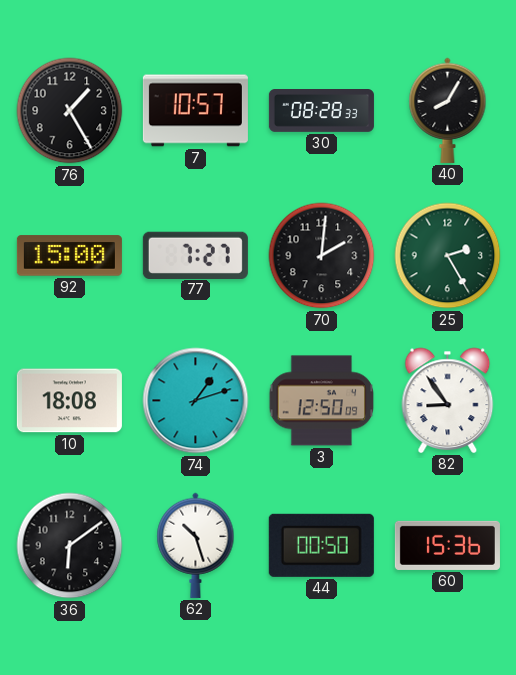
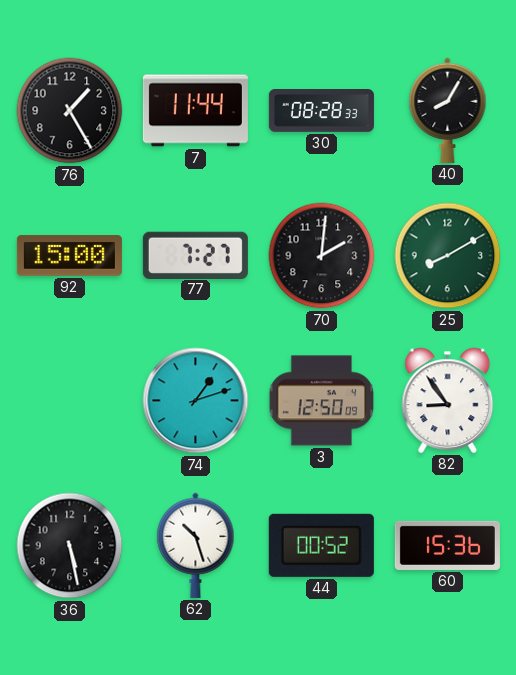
7: 10:57 -> 11:44
25: 2:25 -> 8:10
10: 18:08 -> none
36: 6:09 -> 5:28
44: 00:50 -> 00:52
